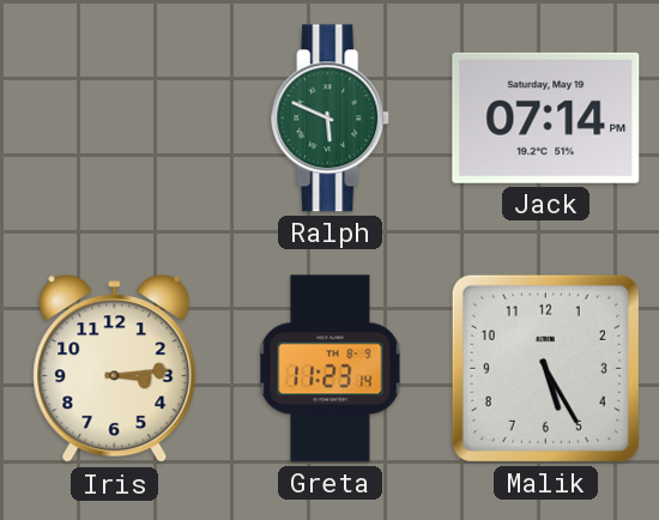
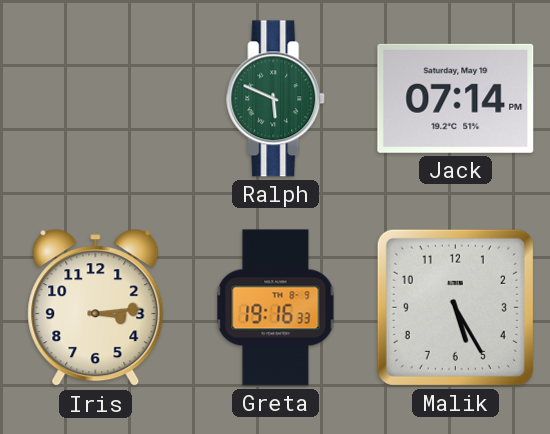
Greta: 11:23 -> 19:16
